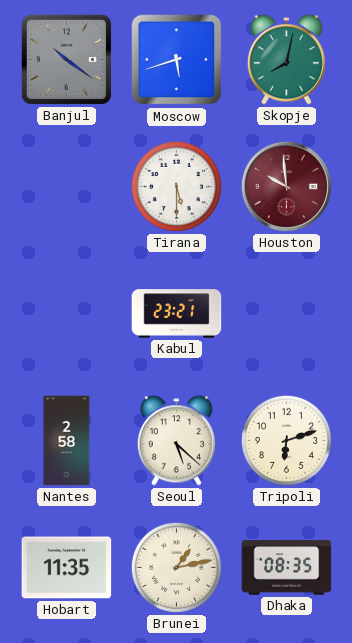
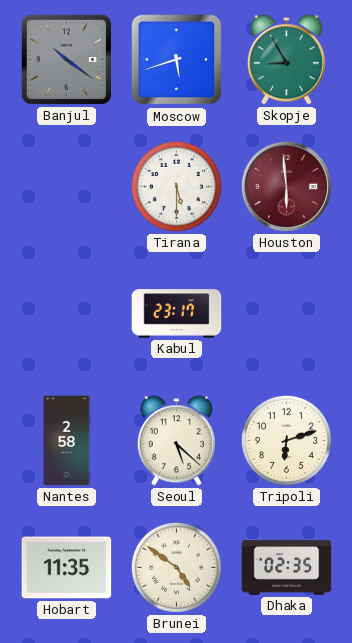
Skopje: 8:02 -> 8:55
Houston: 9:59 -> 5:59
Kabul: 23:21 -> 23:17
Brunei: 1:13 -> 4:51
Dhaka: 08:35 -> 02:35
